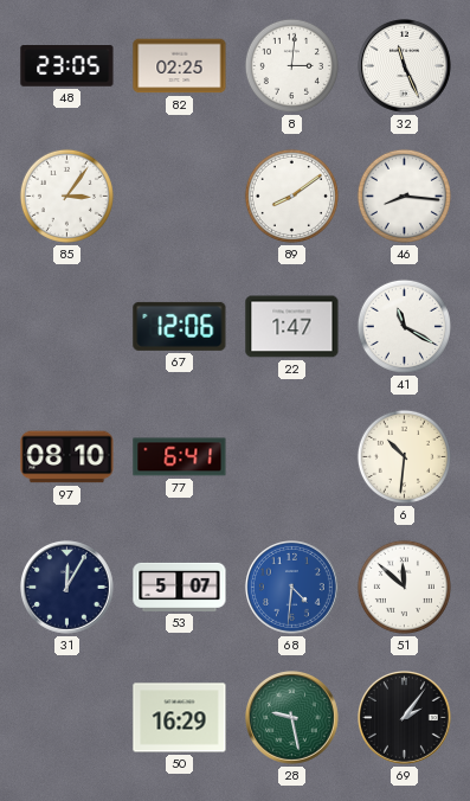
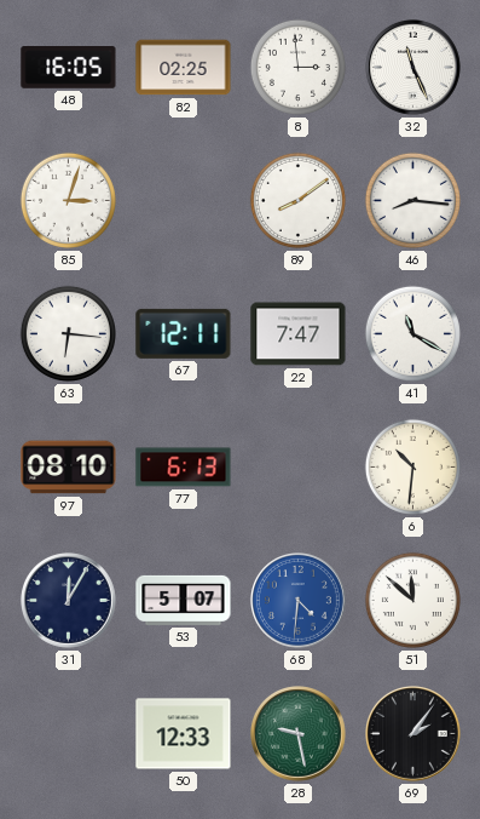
48: 23:05 -> 16:05
8: 3:01 -> 2:59
85: 3:06 -> 3:03
63: none -> 6:16
67: 12:06 -> 12:11
22: 1:47 -> 7:47
77: 6:41 -> 6:13
50: 16:29 -> 12:33
